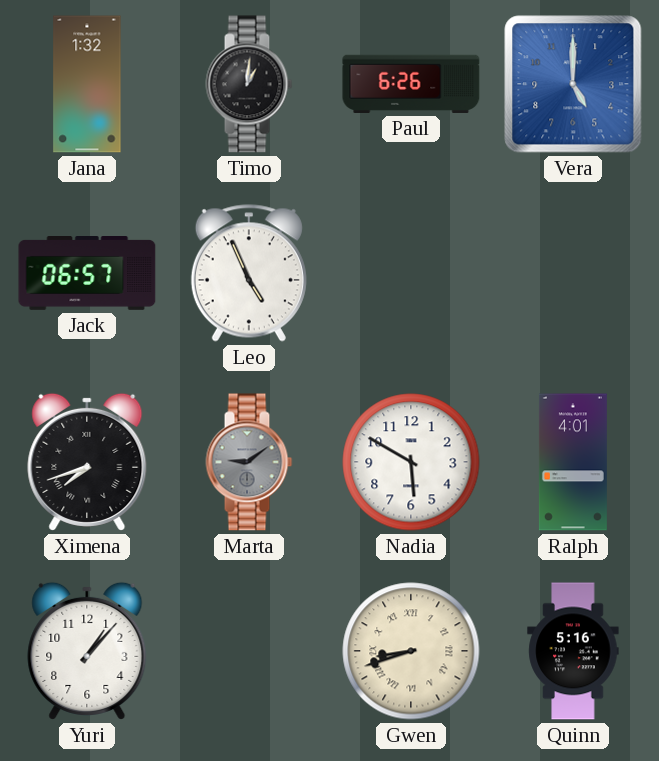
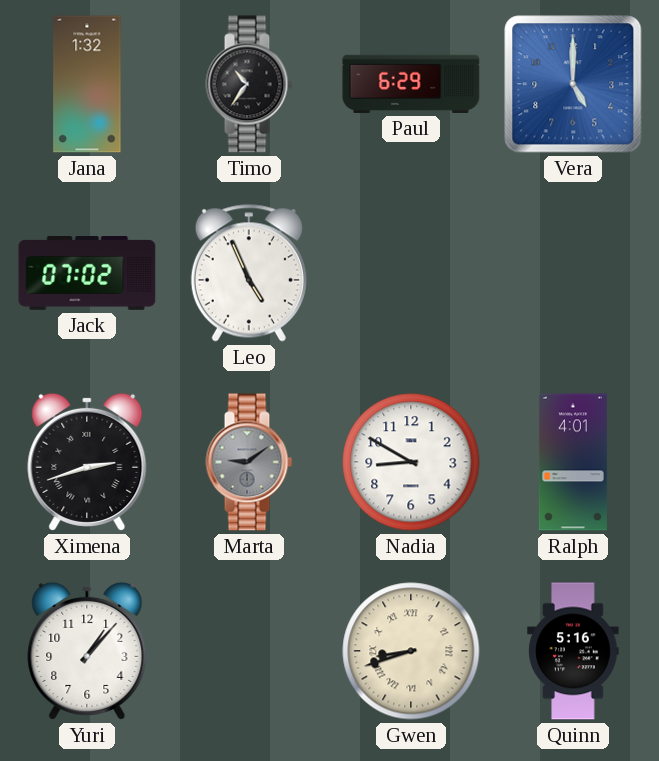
Timo: 1:01 -> 10:36
Paul: 6:26 -> 6:29
Jack: 06:57 -> 07:02
Ximena: 7:42 -> 2:42
Nadia: 5:50 -> 8:50
